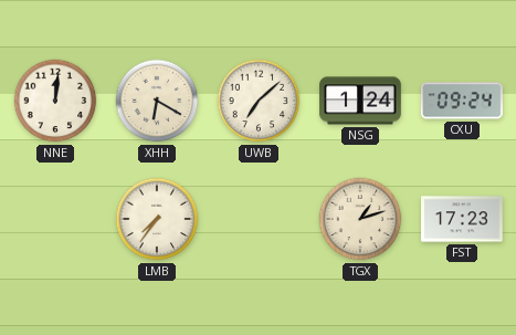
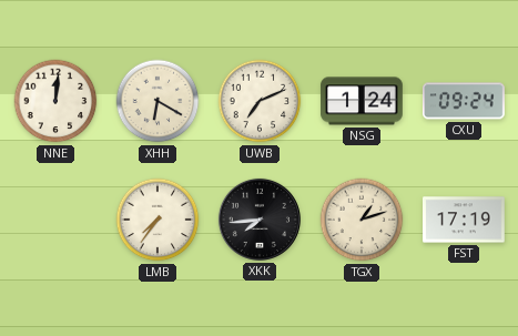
UWB: 7:08 -> 7:11
XKK: none -> 7:44
FST: 17:23 -> 17:19
